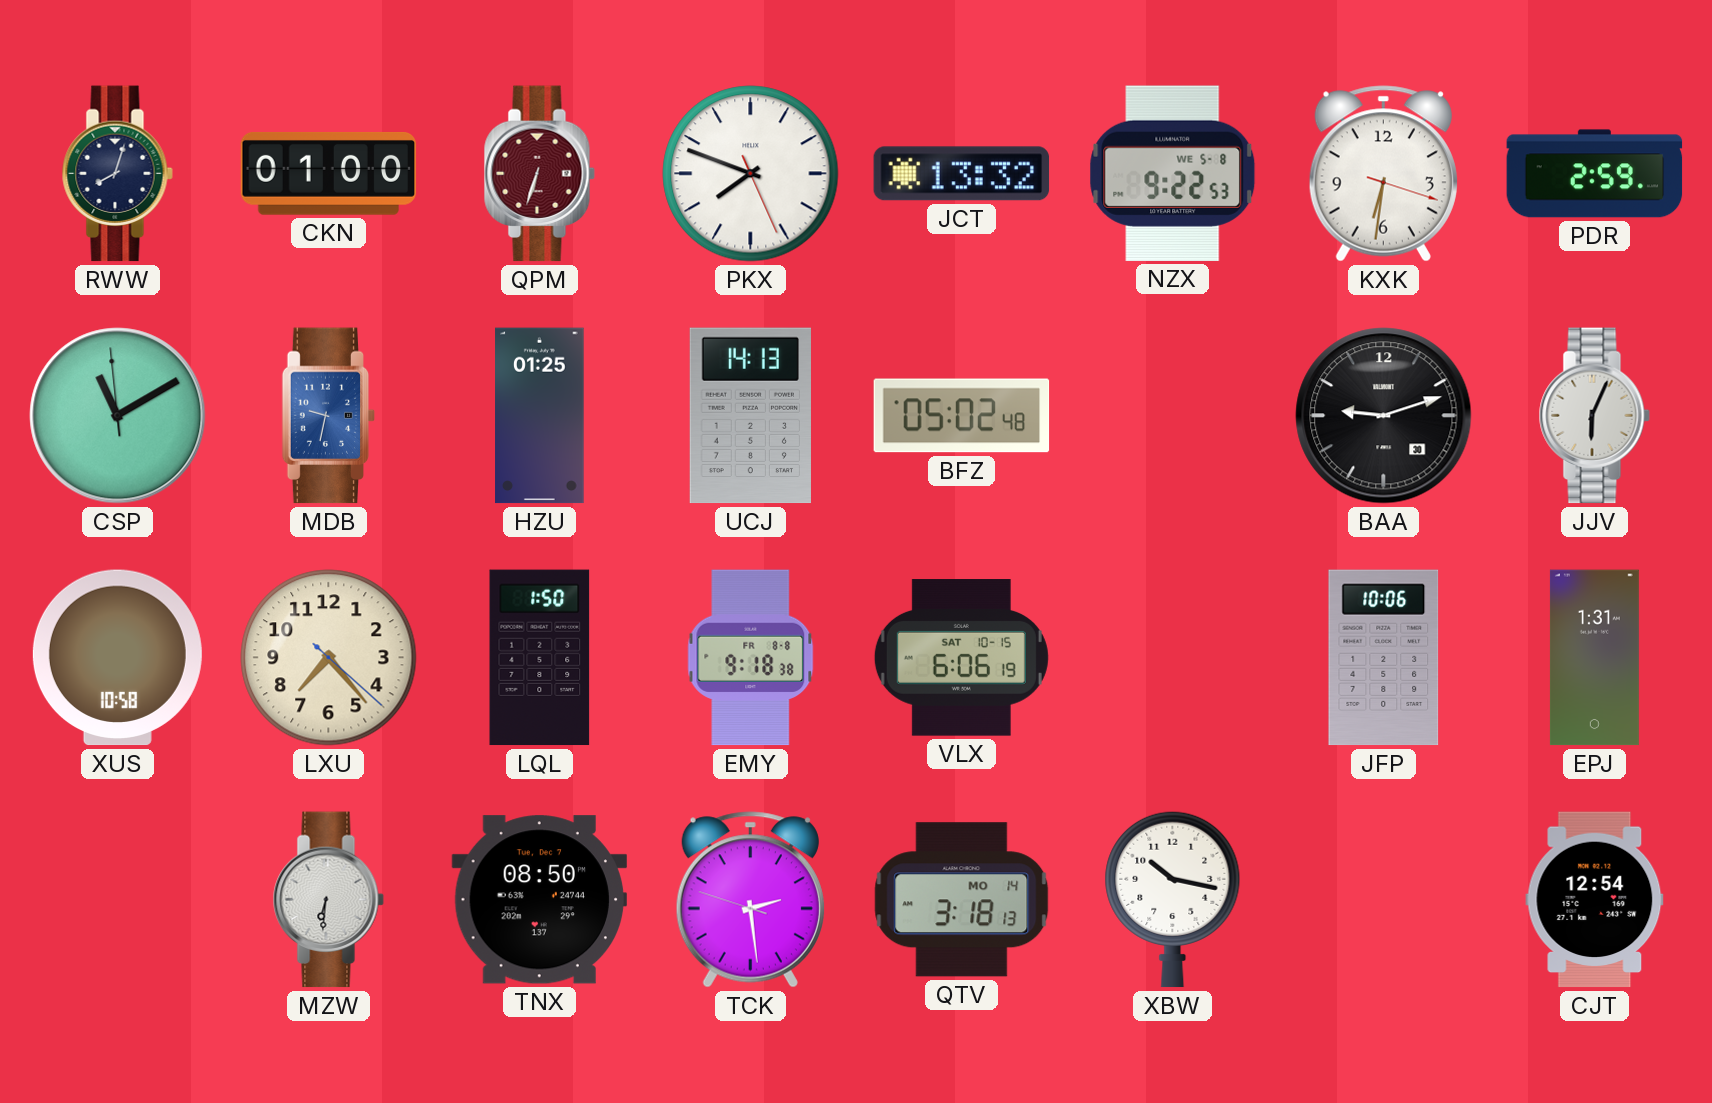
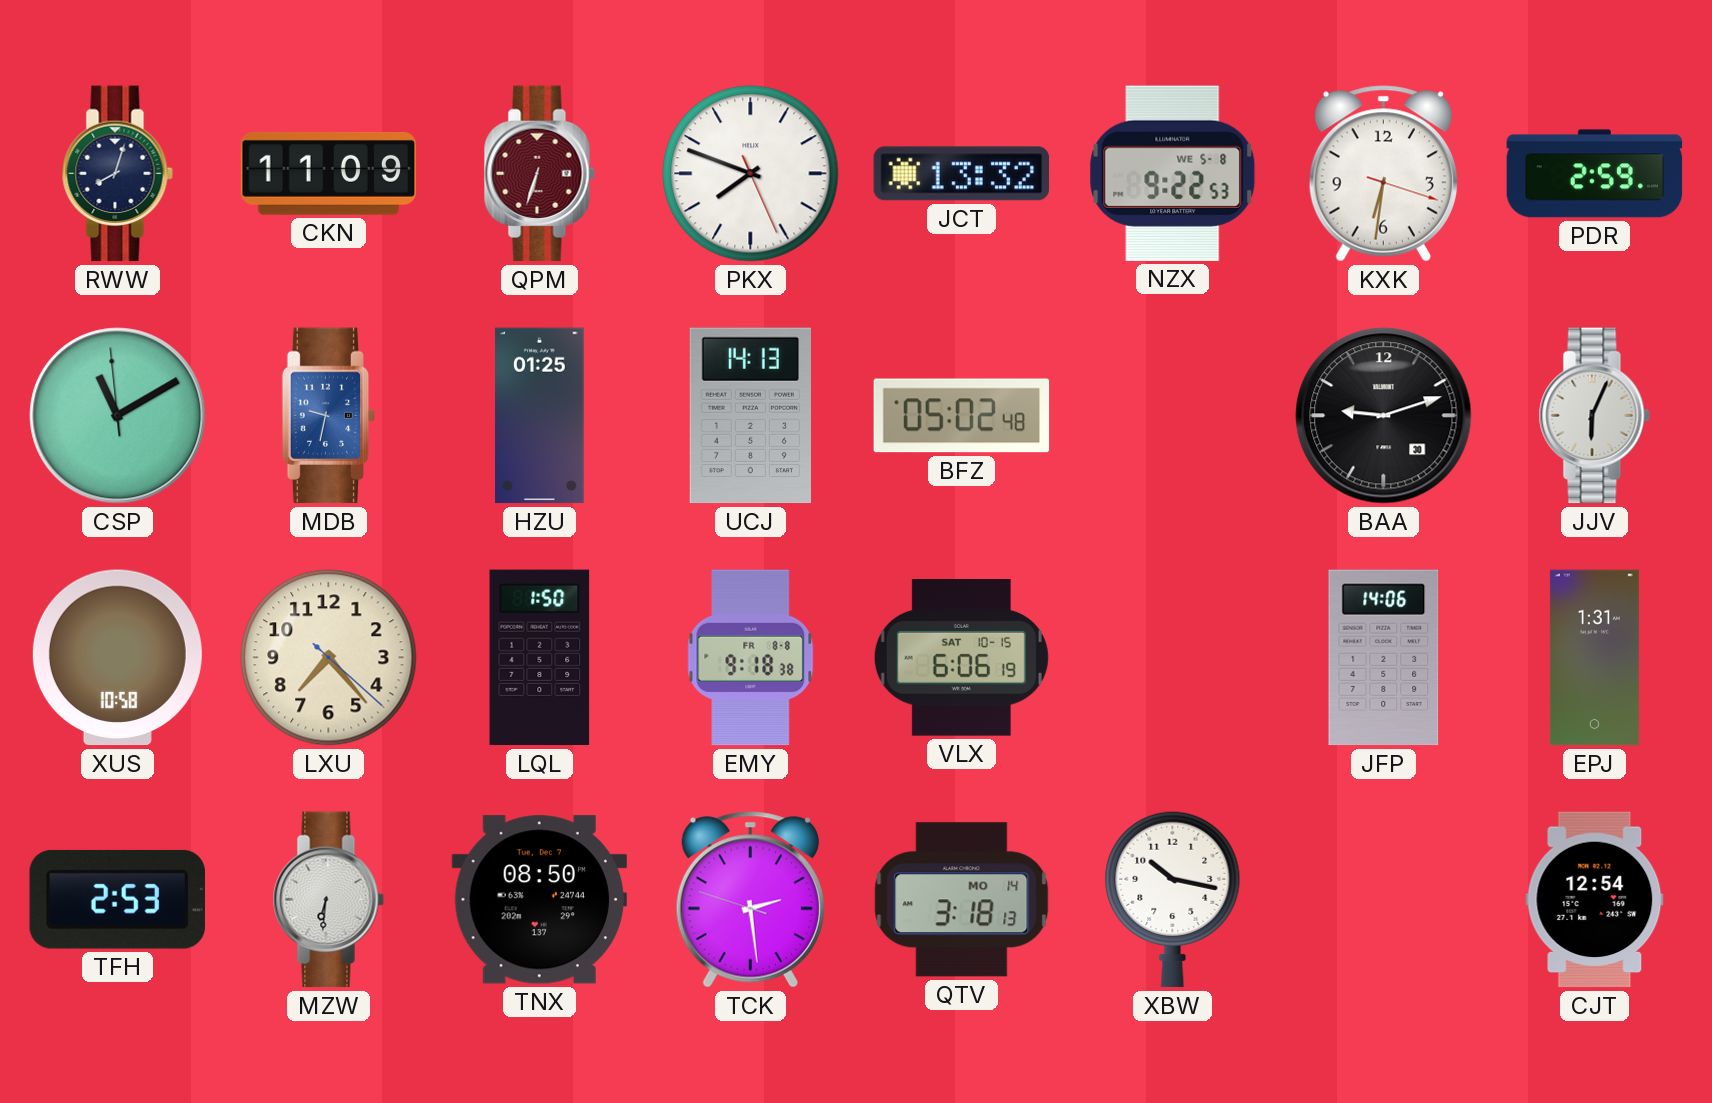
CKN: 01:00 -> 11:09
JFP: 10:06 -> 14:06
TFH: none -> 2:53
